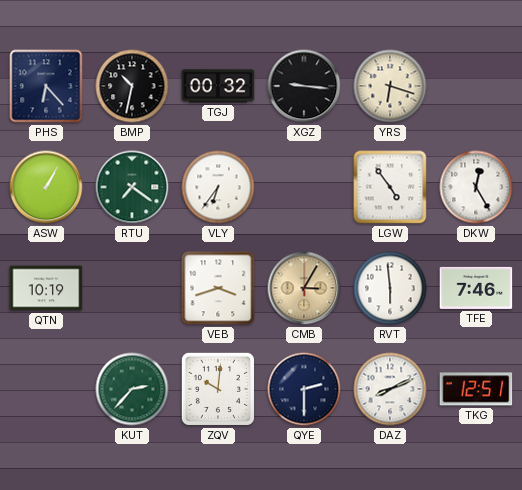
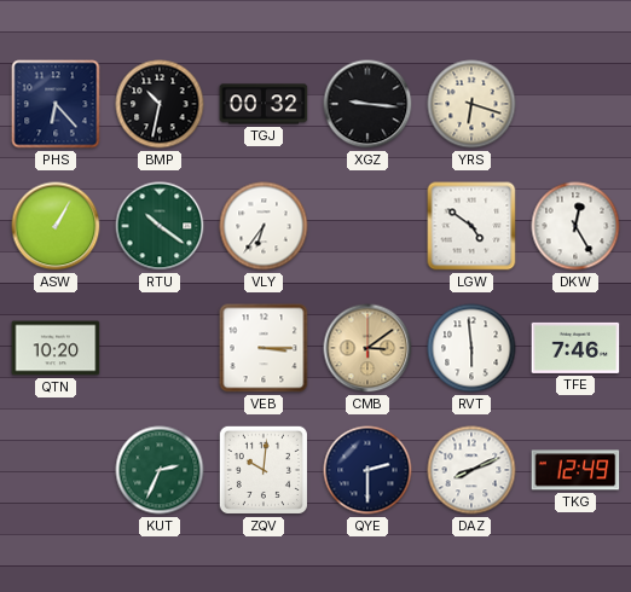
RTU: 7:21 -> 10:21
LGW: 4:54 -> 4:51
QTN: 10:19 -> 10:20
VEB: 3:42 -> 3:15
CMB: 3:05 -> 3:09
KUT: 2:37 -> 2:34
TKG: 12:51 -> 12:49
